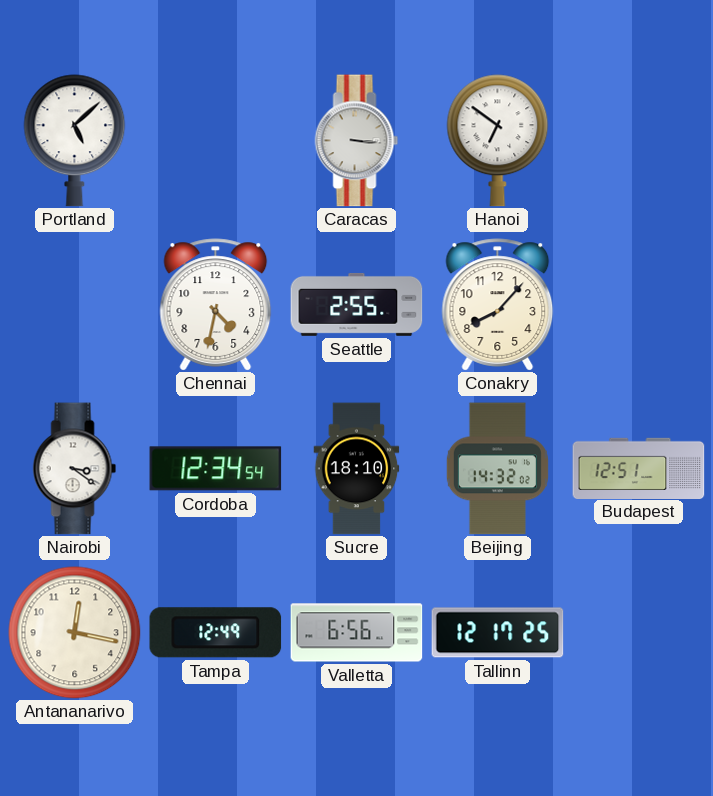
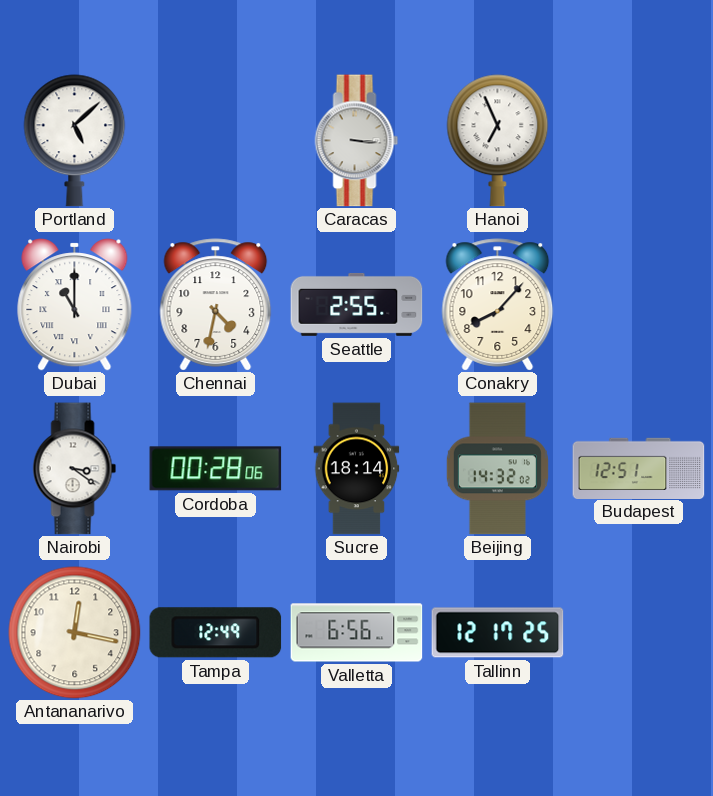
Hanoi: 6:51 -> 6:56
Dubai: none -> 11:00
Cordoba: 12:34 -> 00:28
Sucre: 18:10 -> 18:14
